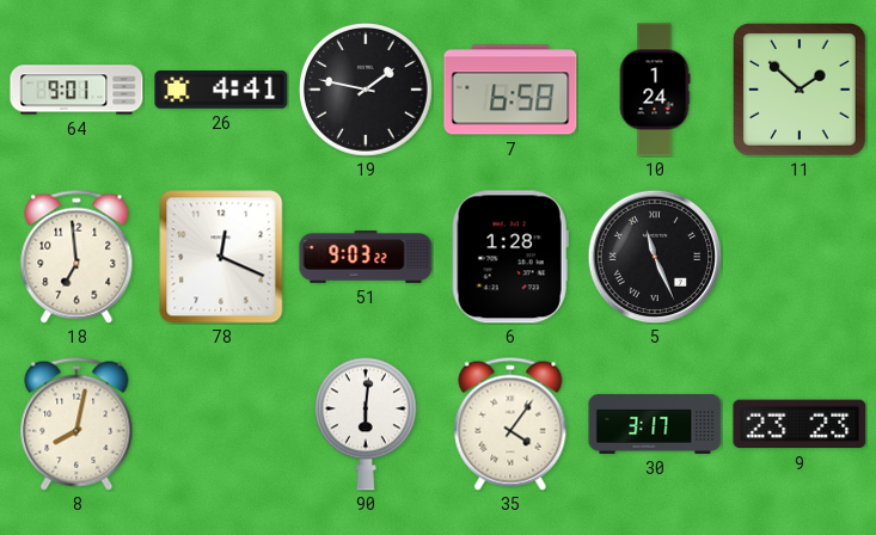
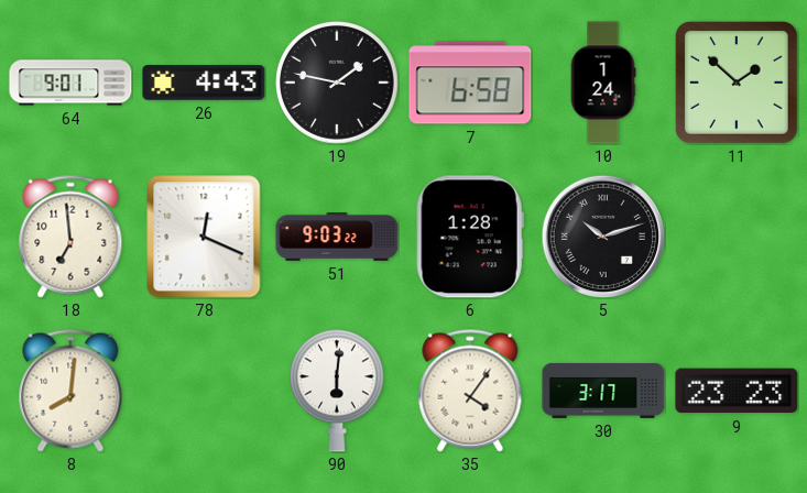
26: 4:41 -> 4:43
5: 11:26 -> 10:12
8: 8:02 -> 8:01
